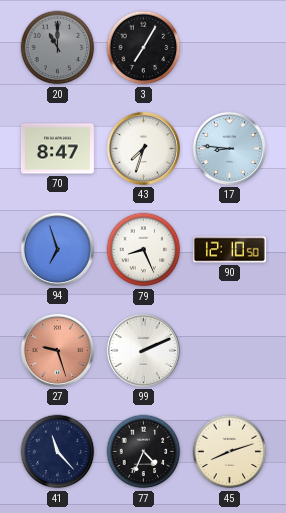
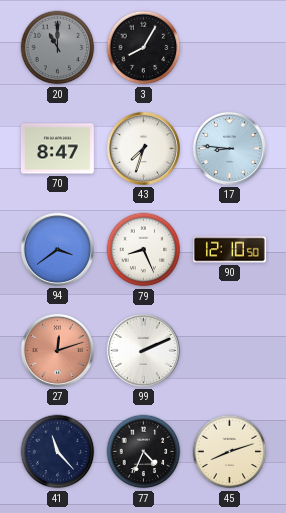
3: 7:05 -> 8:05
94: 6:57 -> 3:39
27: 9:27 -> 12:12
